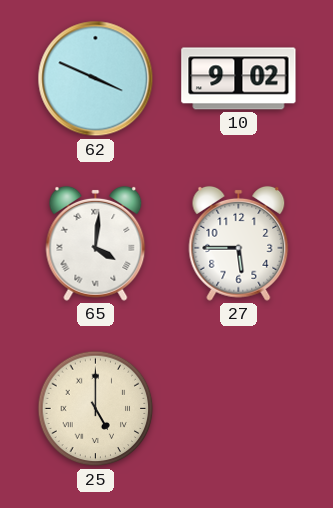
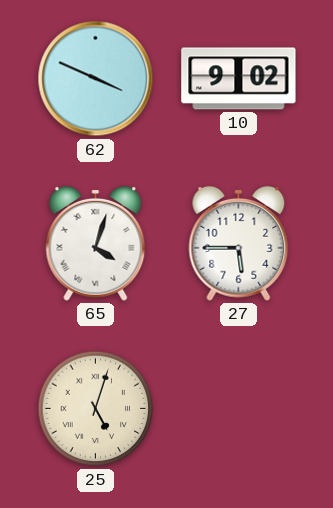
65: 4:01 -> 4:03
25: 5:00 -> 5:03
